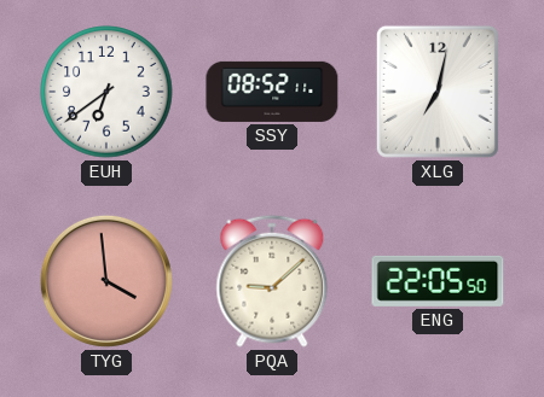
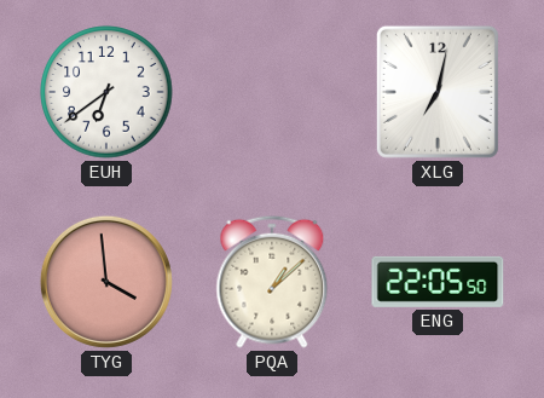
SSY: 08:52 -> none
PQA: 9:08 -> 1:08
